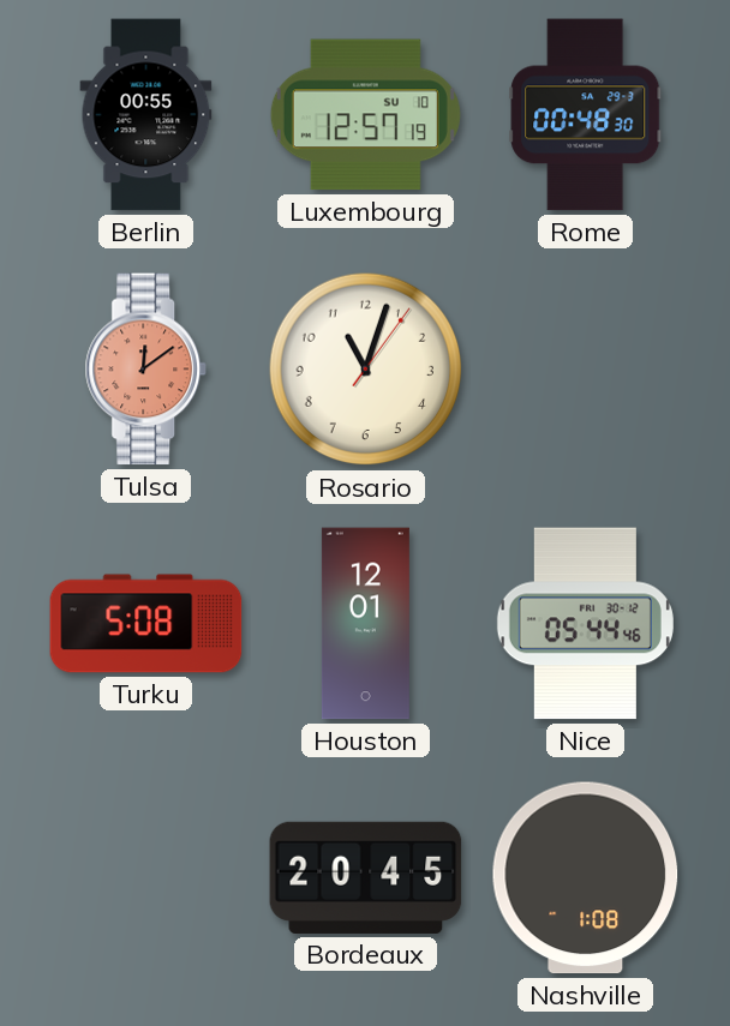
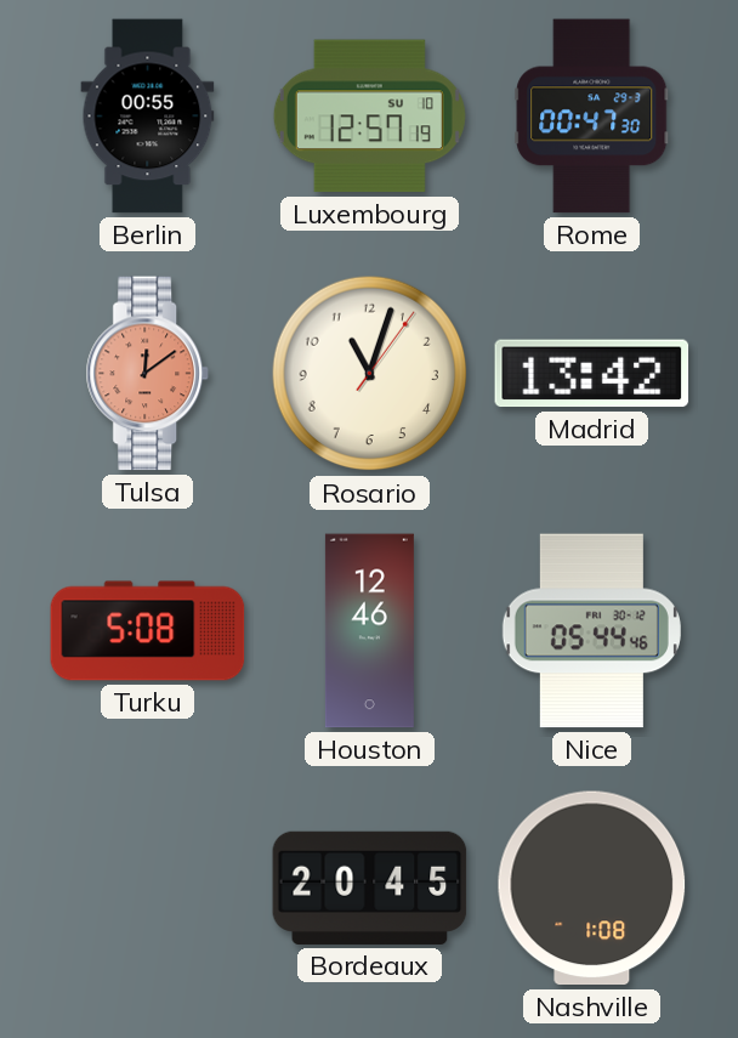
Rome: 00:48 -> 00:47
Madrid: none -> 13:42
Houston: 12:01 -> 12:46
